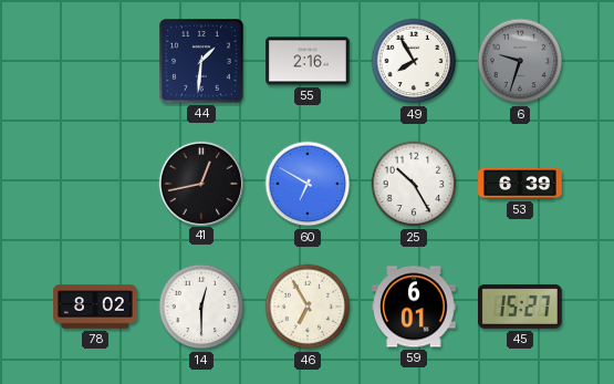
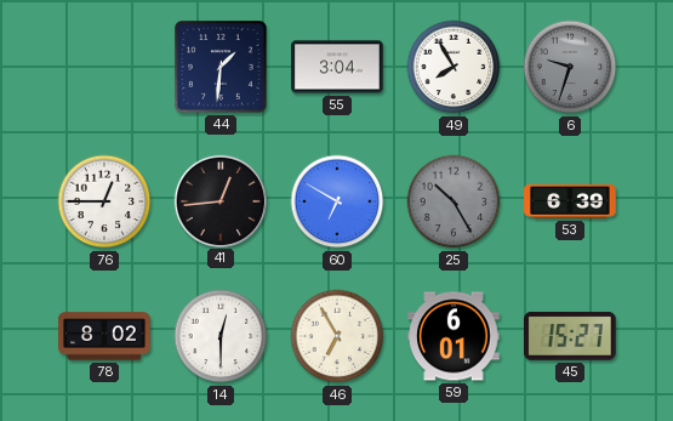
55: 2:16 -> 3:04
76: none -> 12:45
41: 12:43 -> 12:44
25 dial: white -> grey
